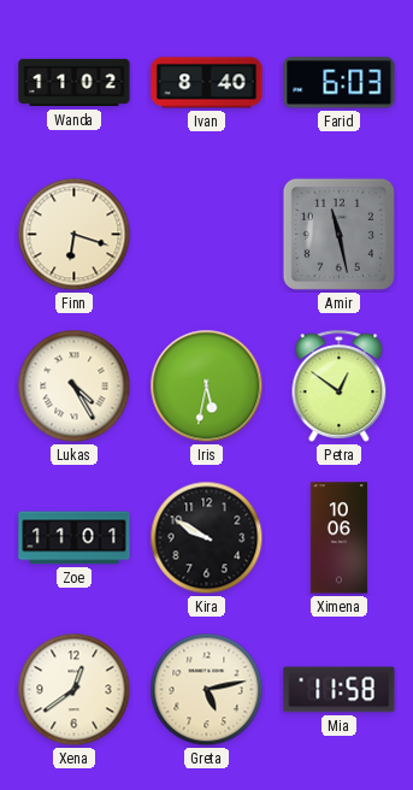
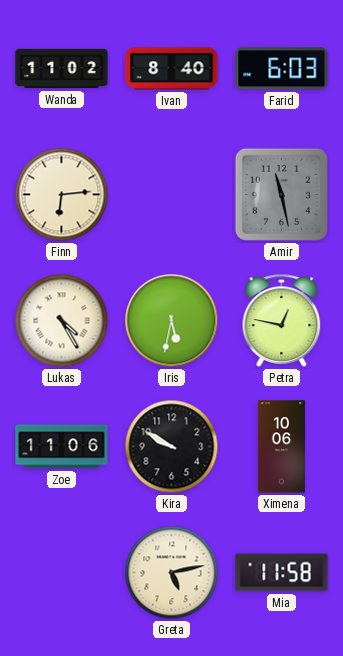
Finn: 6:18 -> 6:14
Petra: 12:51 -> 12:47
Zoe: 11:01 -> 11:06
Xena: 12:39 -> none
